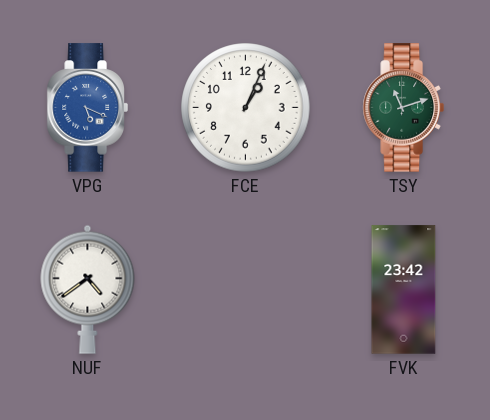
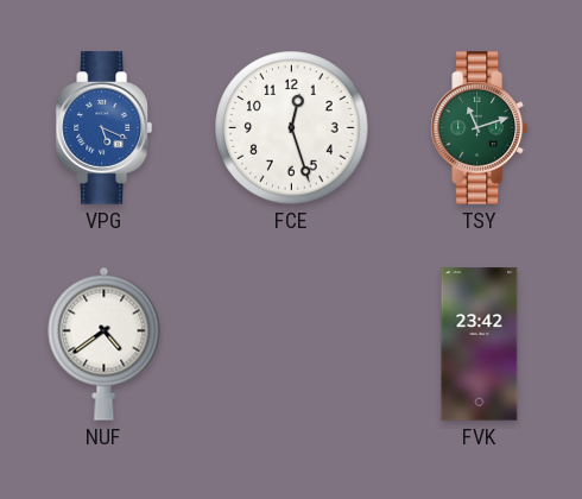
FCE: 1:04 -> 12:27
